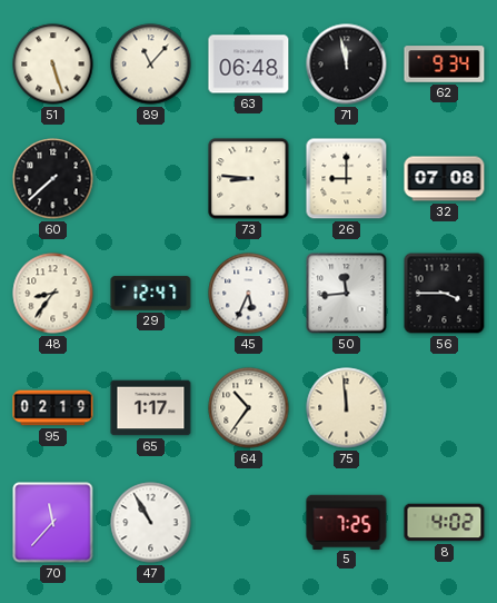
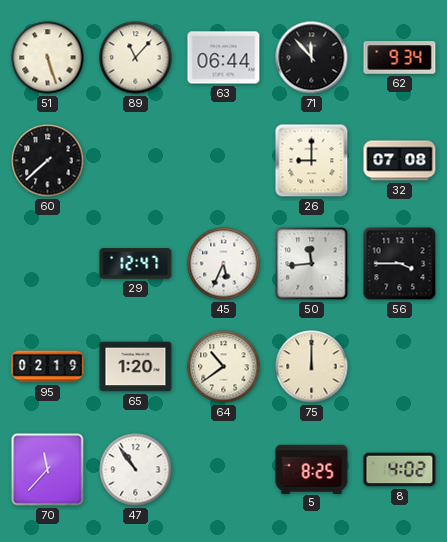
63: 06:48 -> 06:44
71: 11:58 -> 11:53
73: 8:46 -> none
48: 8:36 -> none
65: 1:17 -> 1:20
64: 10:36 -> 10:39
75: 11:59 -> 12:00
47: 10:55 -> 10:54
5: 7:25 -> 8:25
